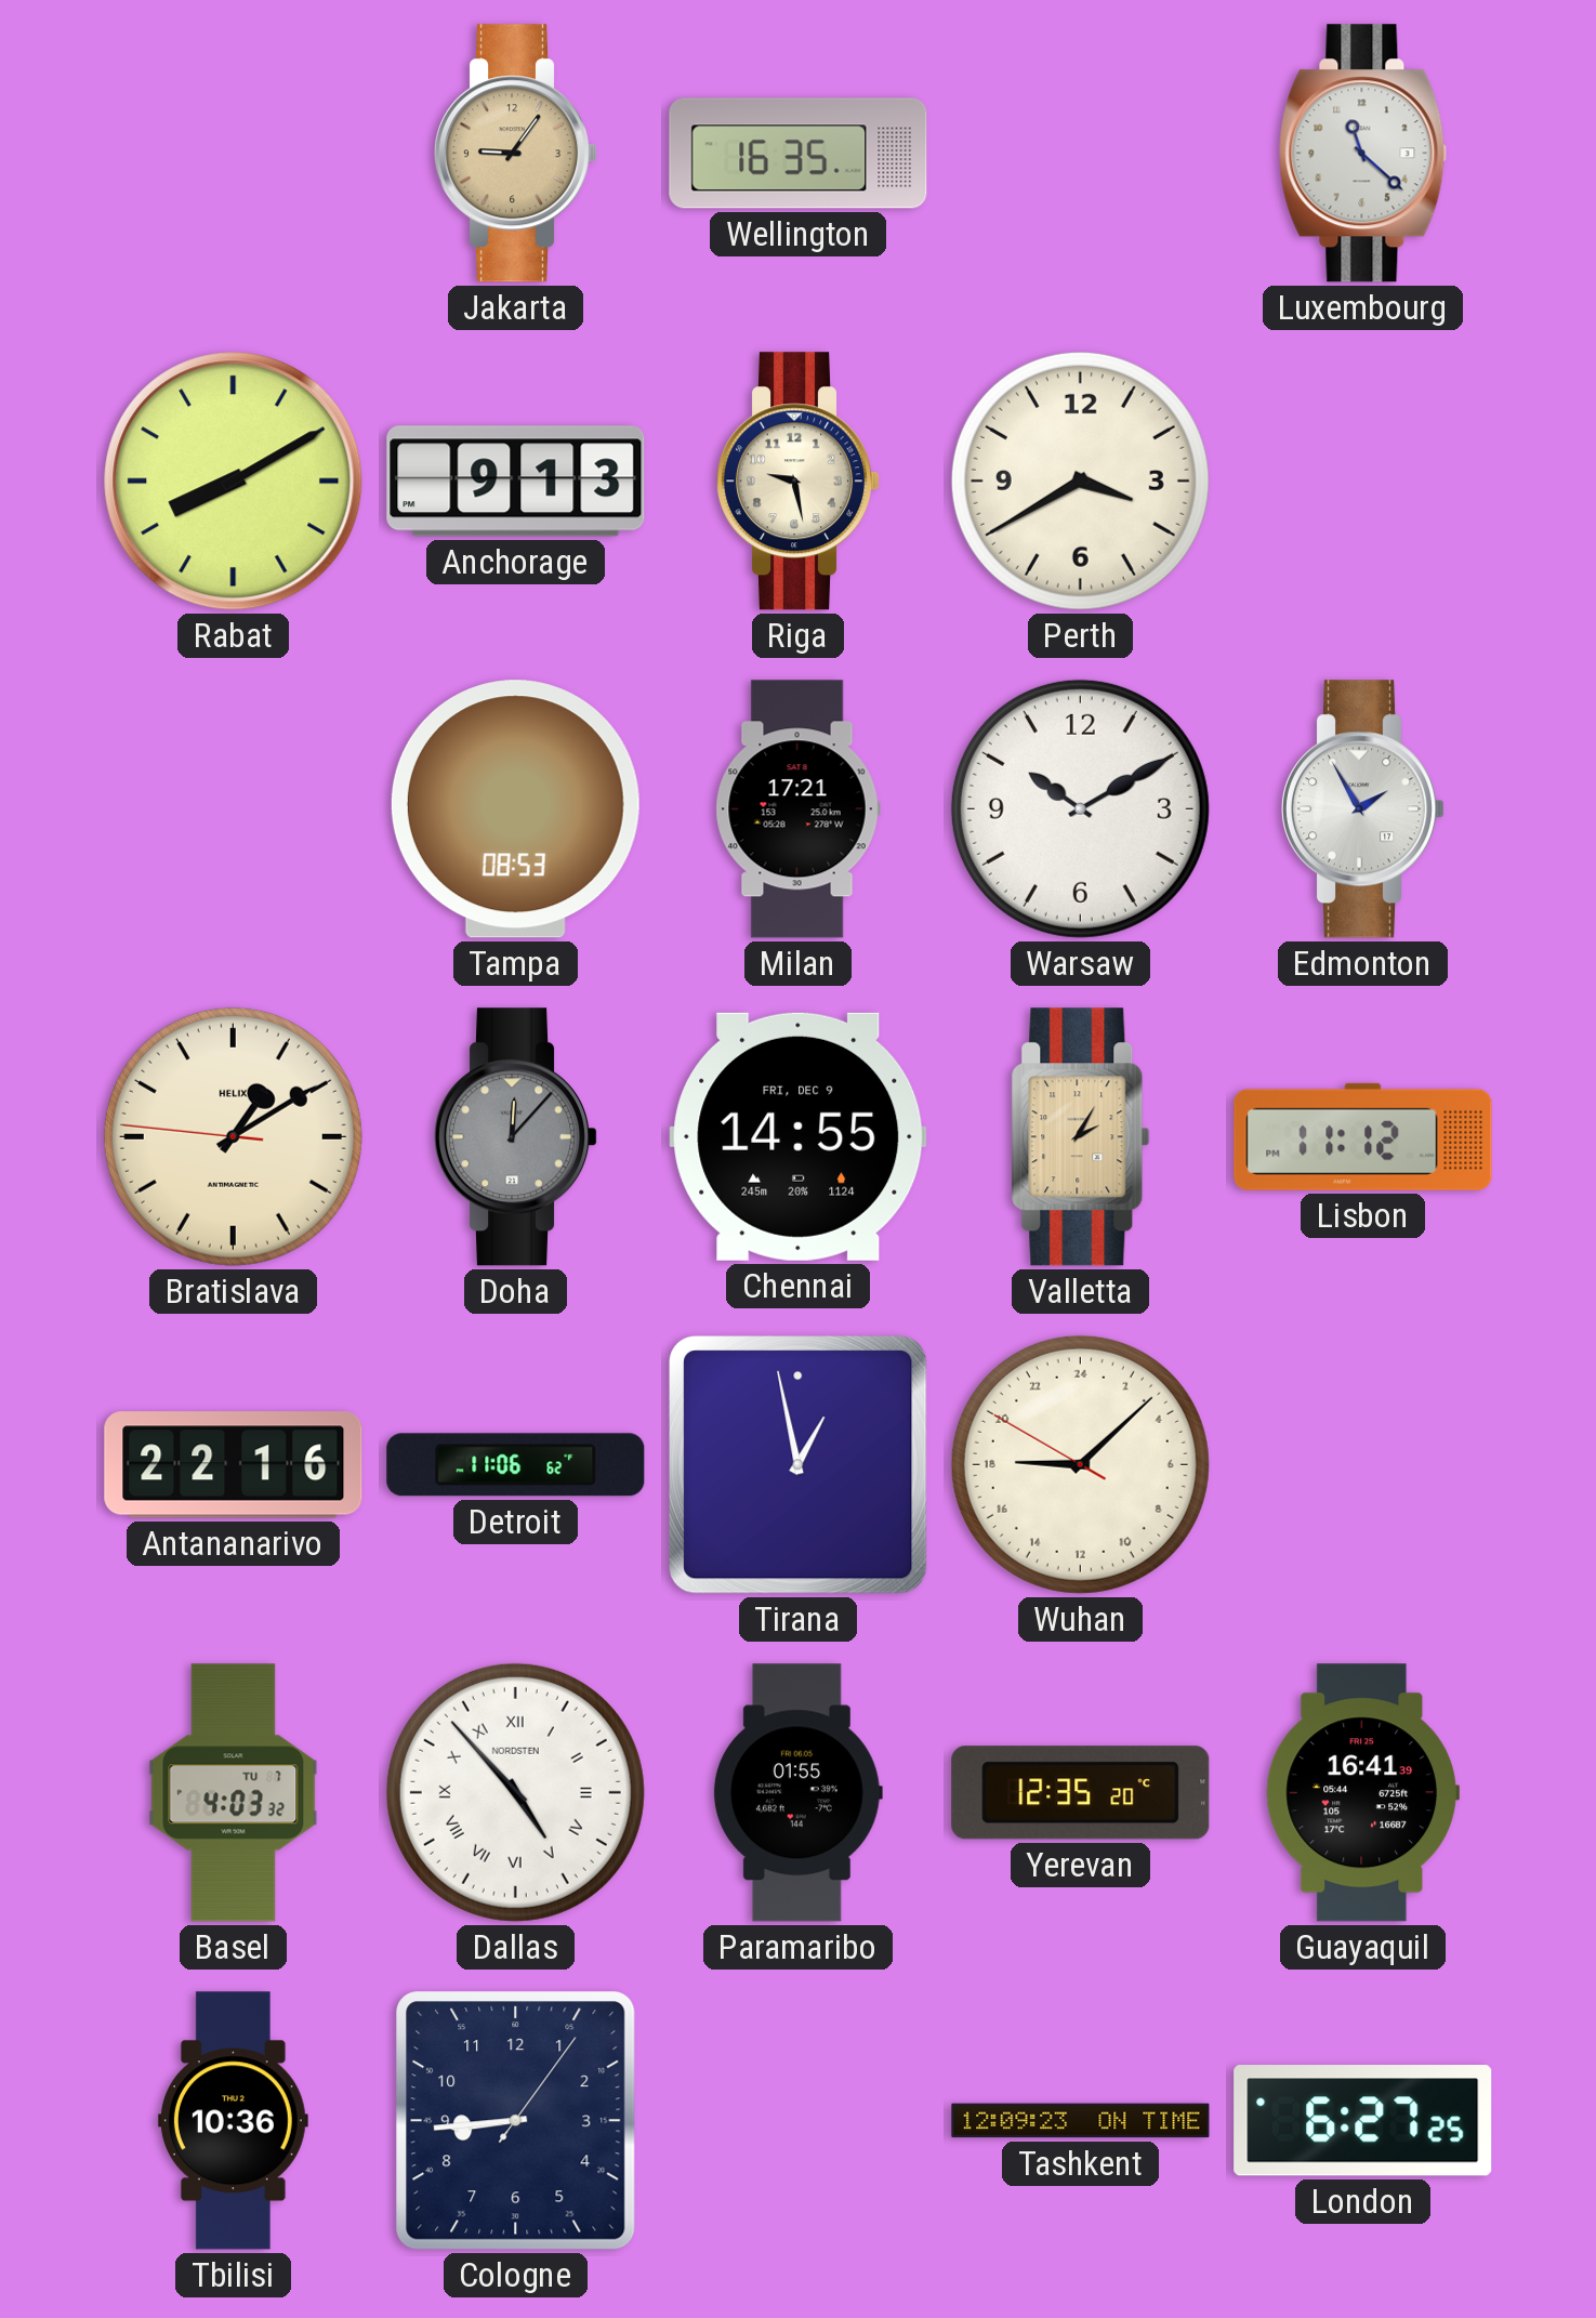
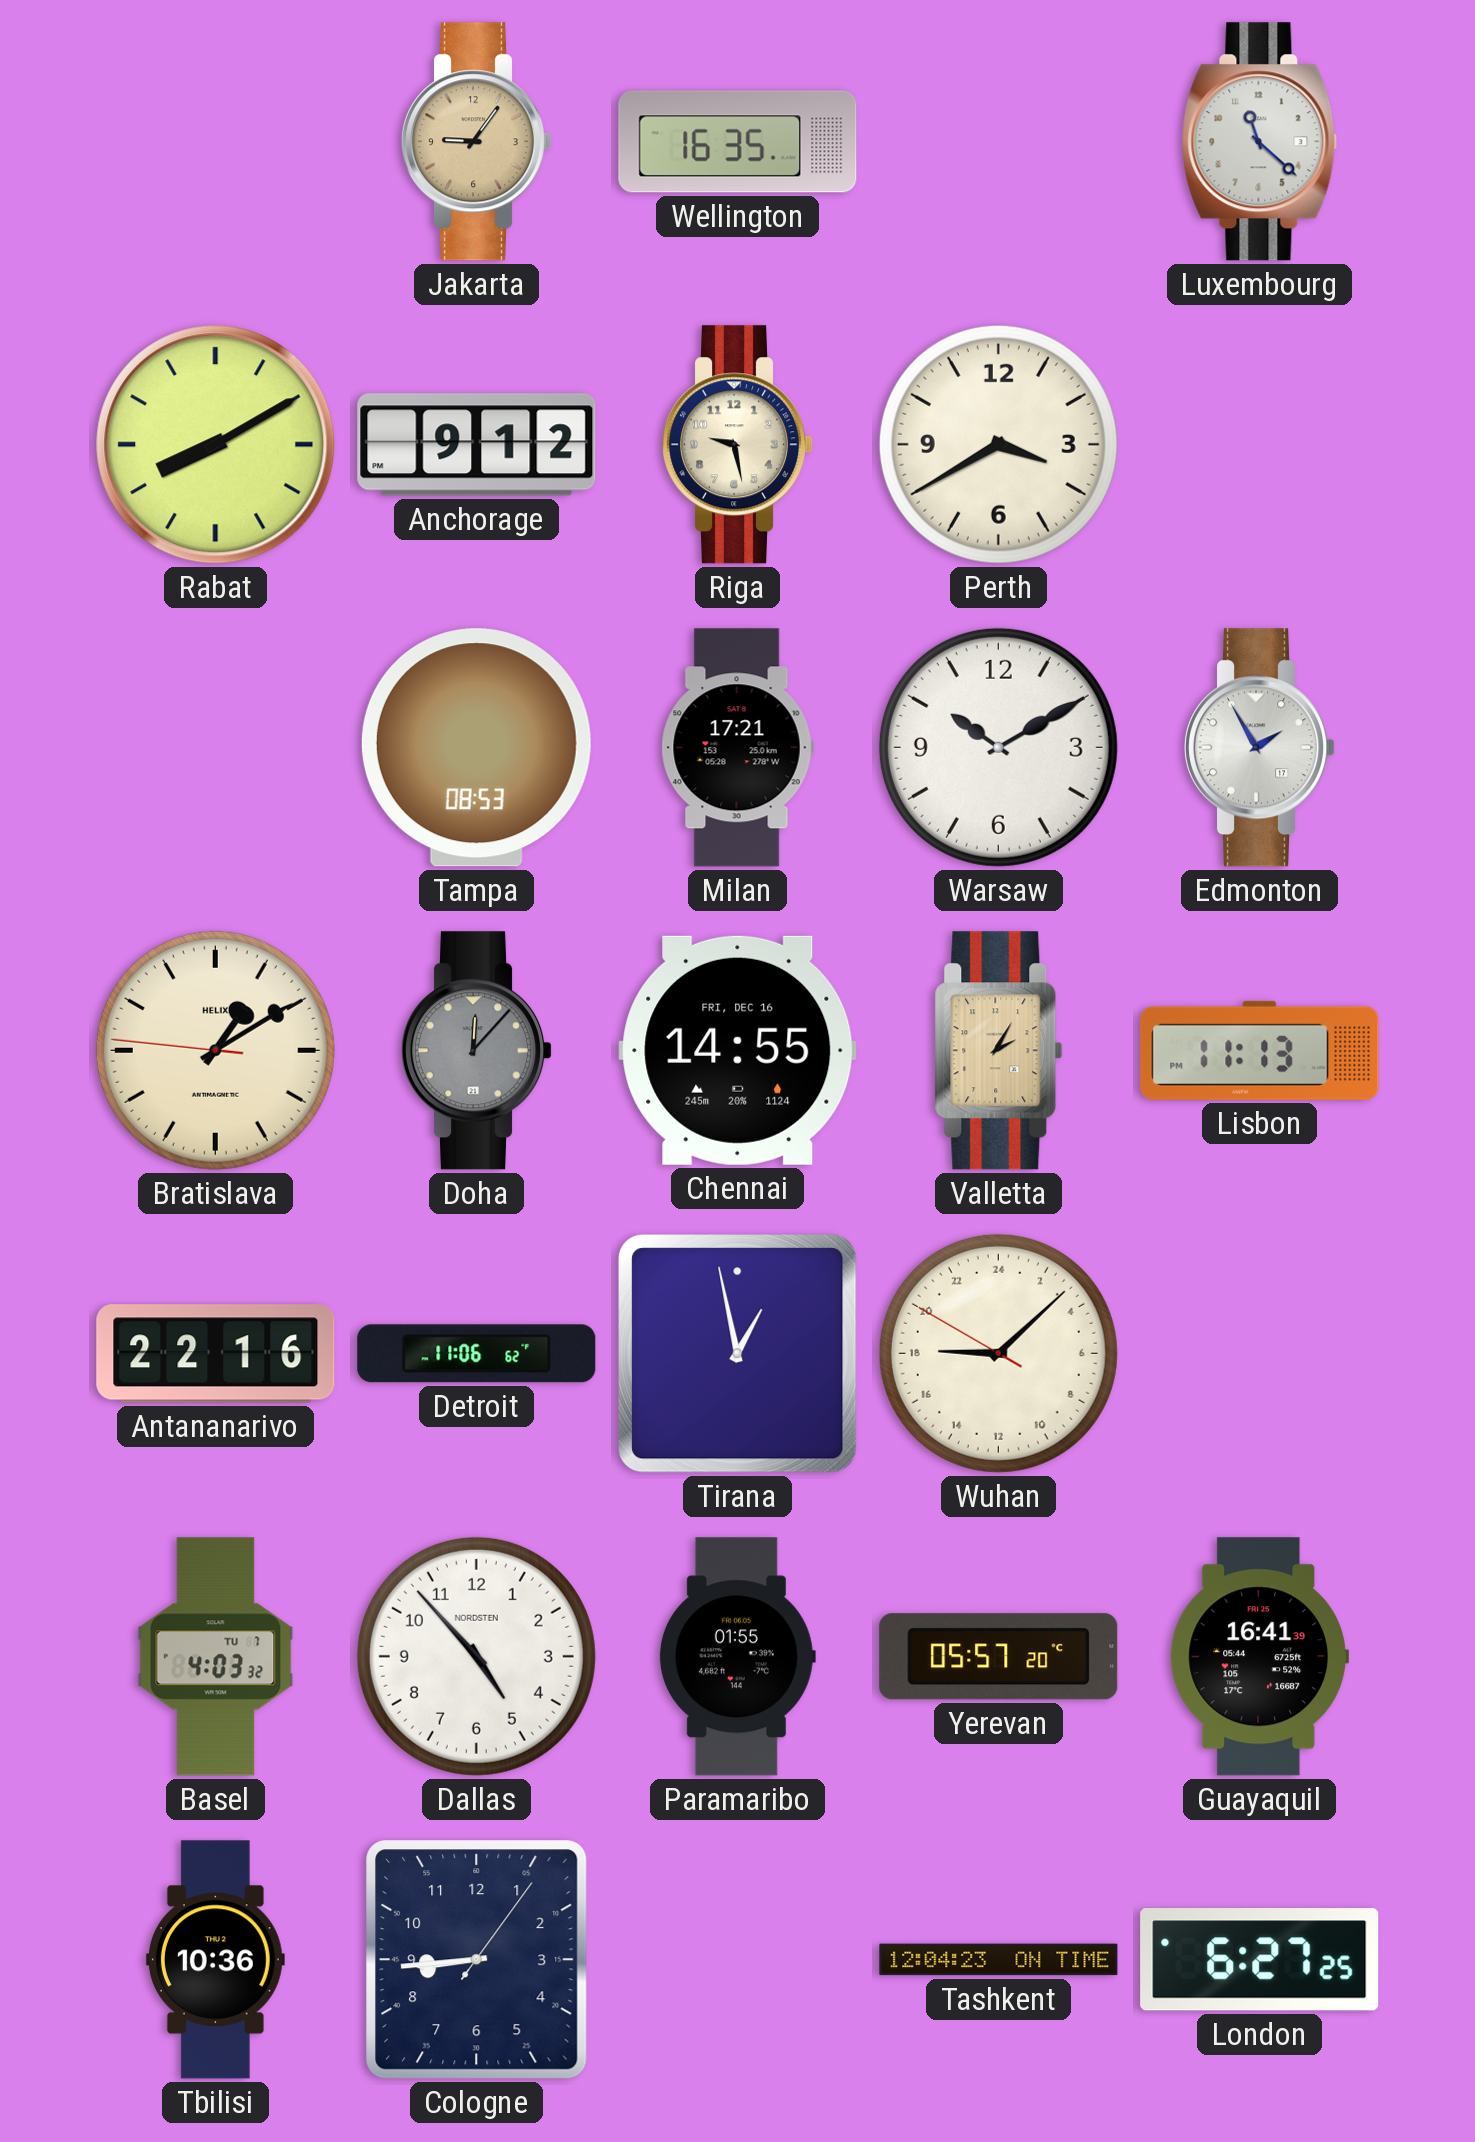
Anchorage: 9:13 -> 9:12
Chennai date: FRI, DEC 9 -> FRI, DEC 16
Lisbon: 11:12 -> 11:13
Dallas numerals: Roman -> Arabic
Yerevan: 12:35 -> 05:57
Tashkent: 12:09 -> 12:04
